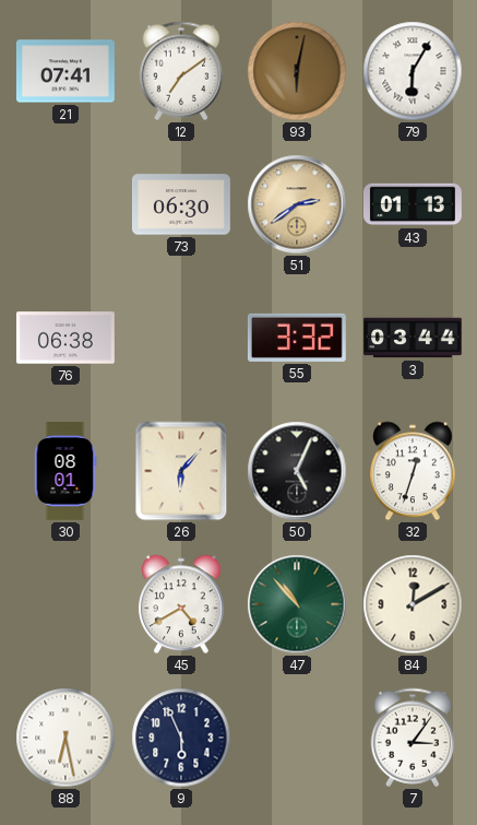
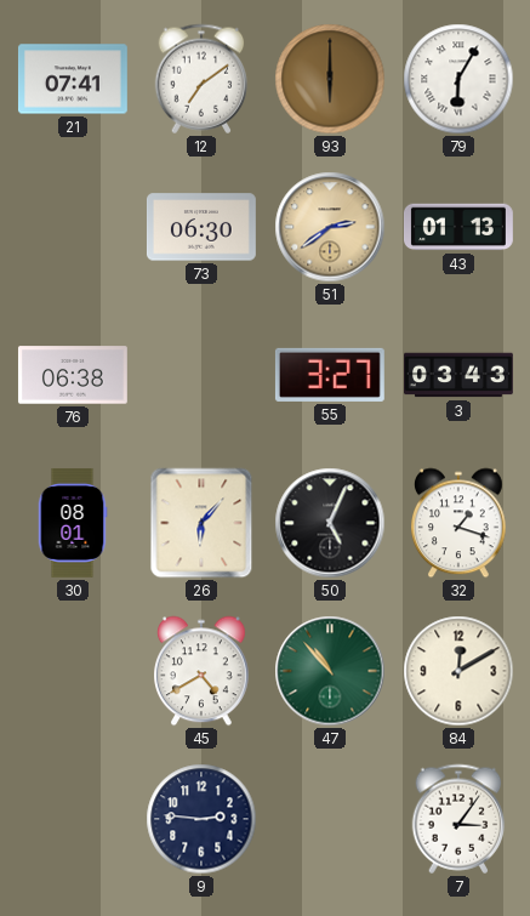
93: 6:02 -> 6:00
55: 3:32 -> 3:27
3: 03:44 -> 03:43
32: 12:33 -> 1:18
88: 6:28 -> none
9: 5:56 -> 2:46
